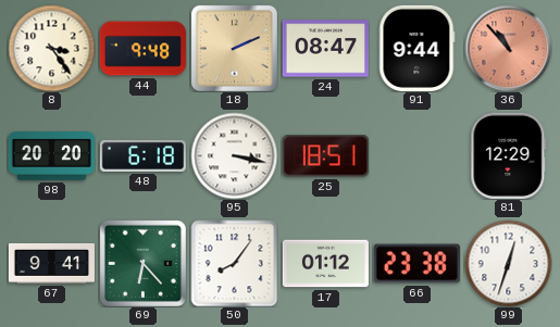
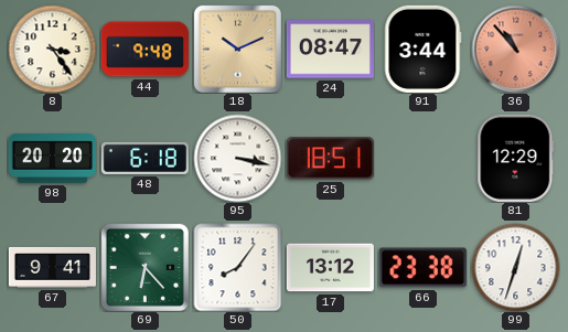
18: 2:11 -> 10:11
91: 9:44 -> 3:44
17: 01:12 -> 13:12
